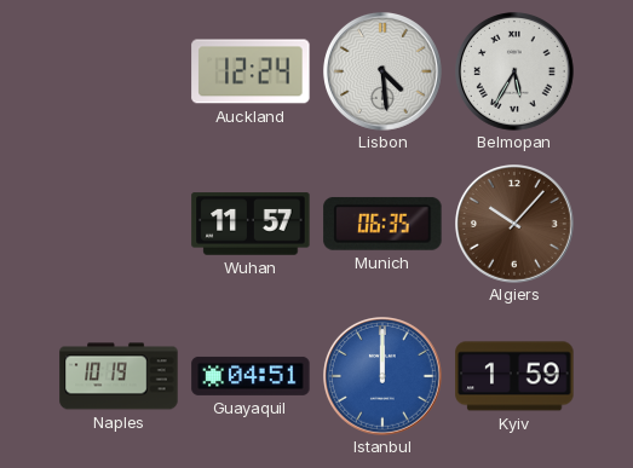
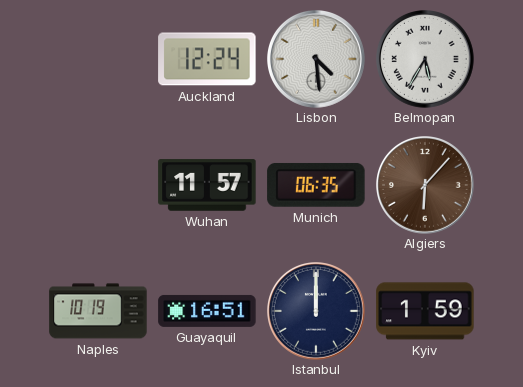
Algiers: 10:07 -> 6:07
Guayaquil: 04:51 -> 16:51
Istanbul dial: blue -> navy
